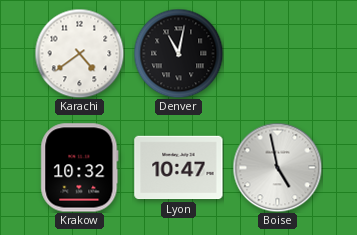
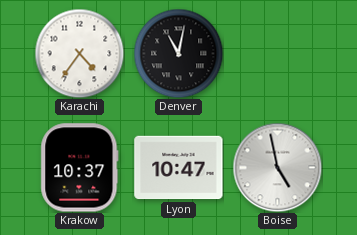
Karachi: 4:39 -> 4:36
Krakow: 10:32 -> 10:37
